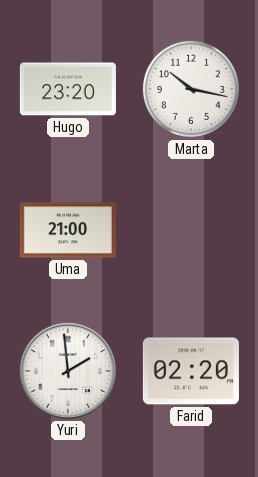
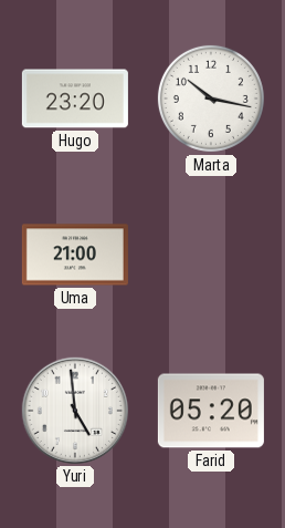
Yuri: 1:59 -> 4:59
Farid: 02:20 -> 05:20
